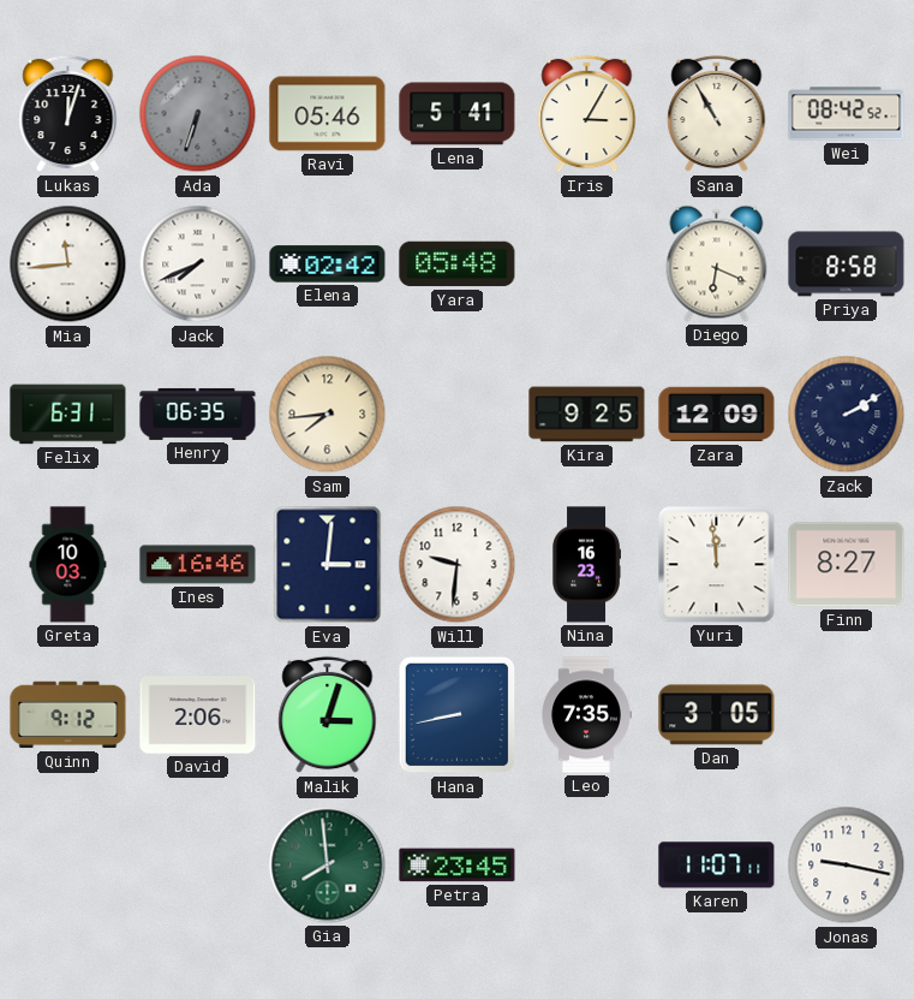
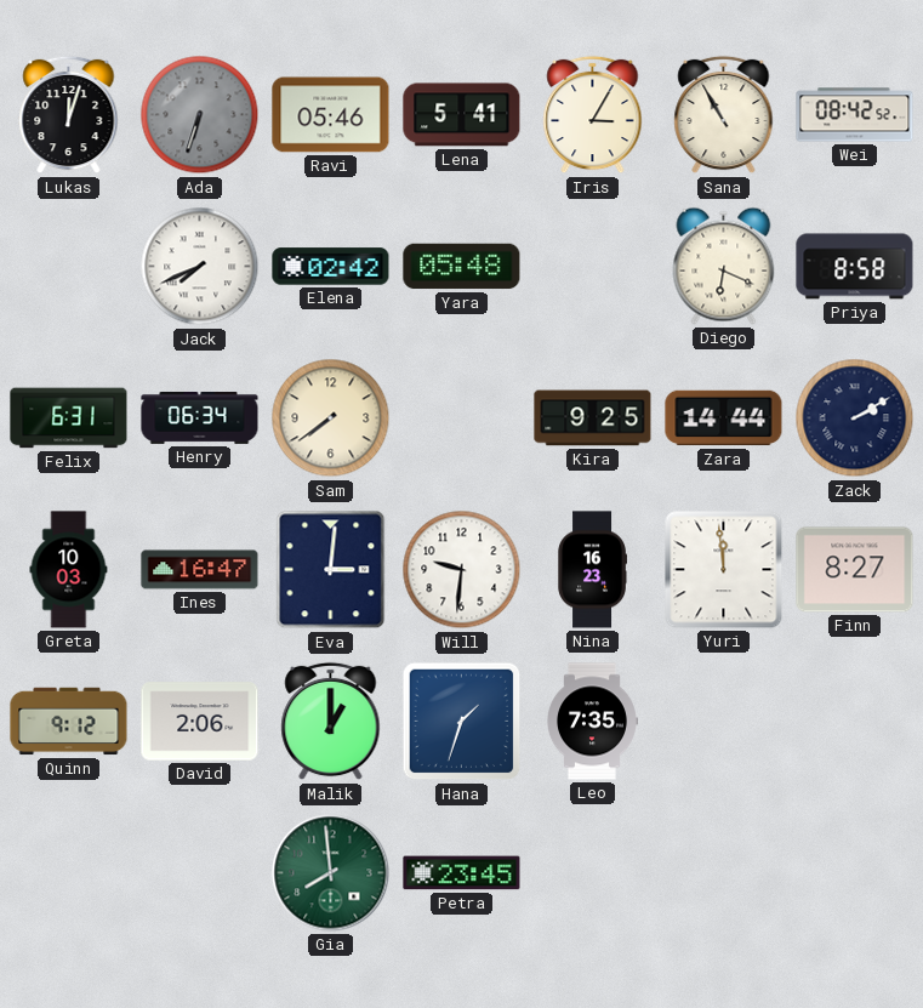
Mia: 11:44 -> none
Henry: 06:35 -> 06:34
Sam: 7:44 -> 7:39
Zara: 12:09 -> 14:44
Ines: 16:46 -> 16:47
Malik: 3:03 -> 1:00
Hana: 8:43 -> 1:33
Dan: 3:05 -> none
Karen: 11:07 -> none
Jonas: 9:17 -> none
